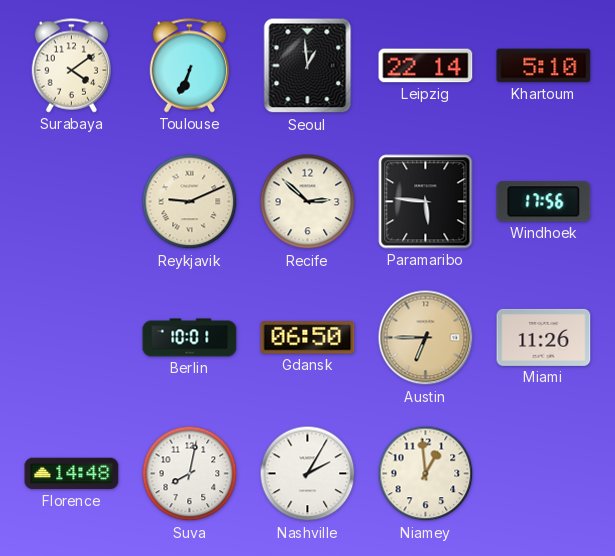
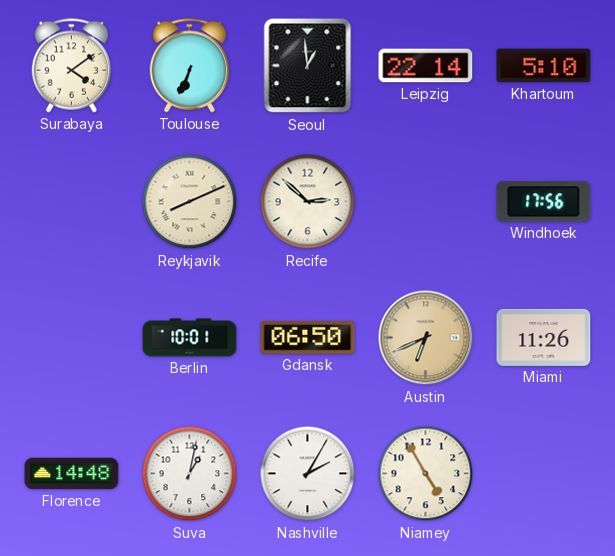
Reykjavik: 9:11 -> 8:11
Paramaribo: 5:46 -> none
Austin: 6:45 -> 6:41
Suva: 8:02 -> 1:02
Niamey: 12:59 -> 4:55
